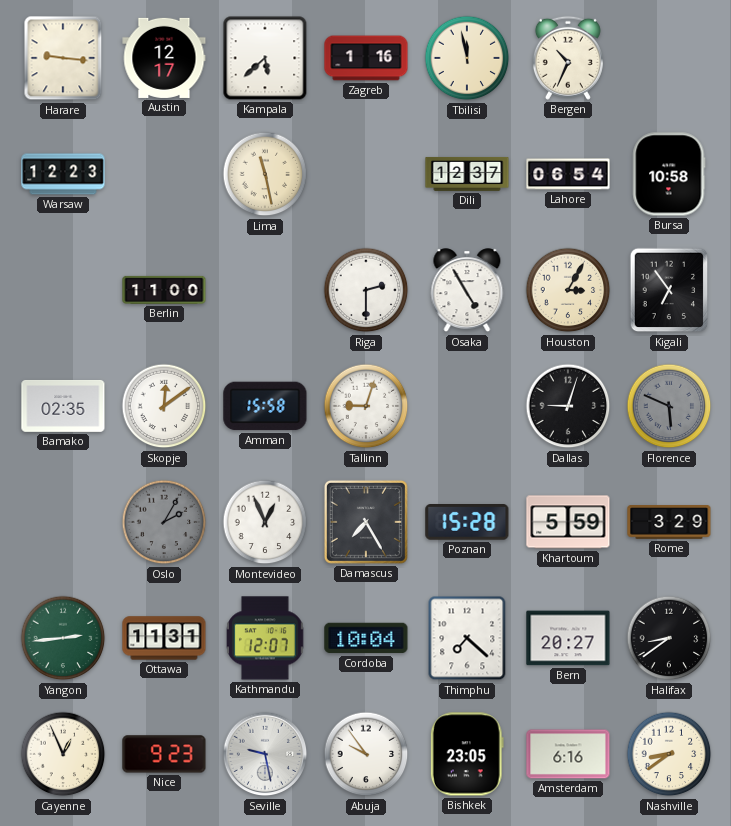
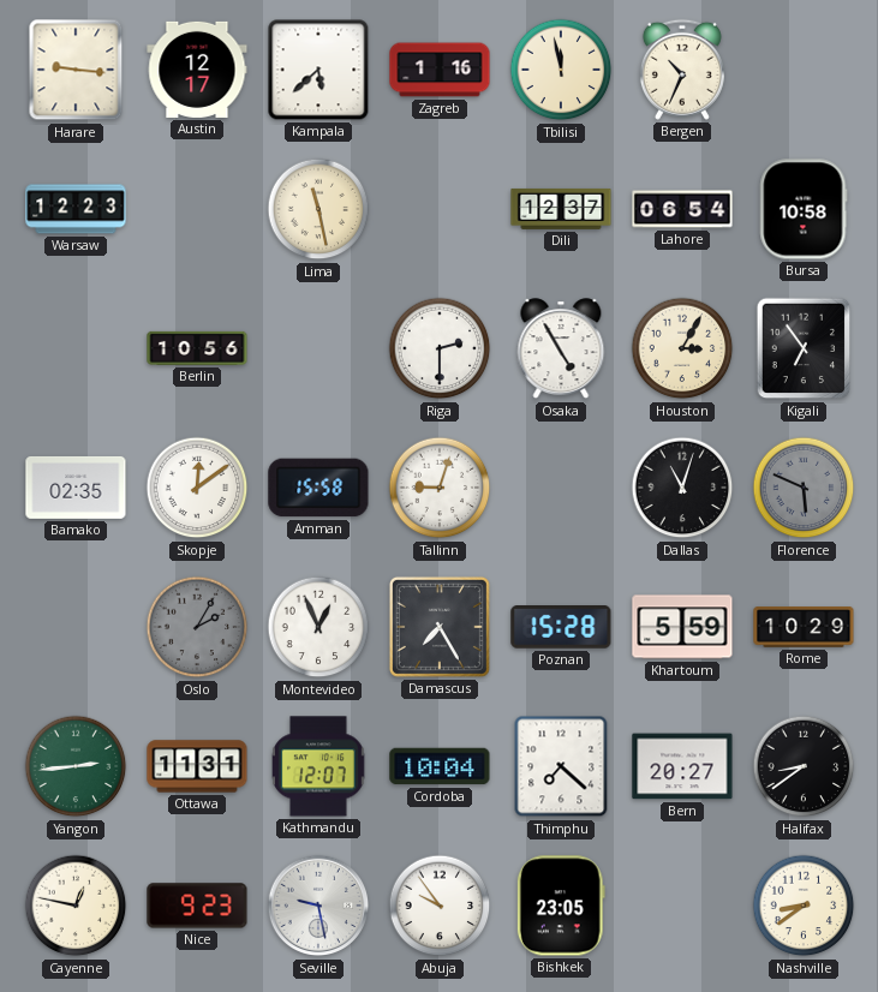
Berlin: 11:00 -> 10:56
Dallas: 9:03 -> 11:03
Rome: 3:29 -> 10:29
Cayenne: 12:56 -> 12:47
Amsterdam: 6:16 -> none
